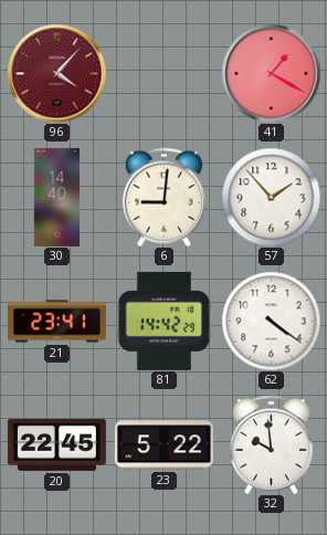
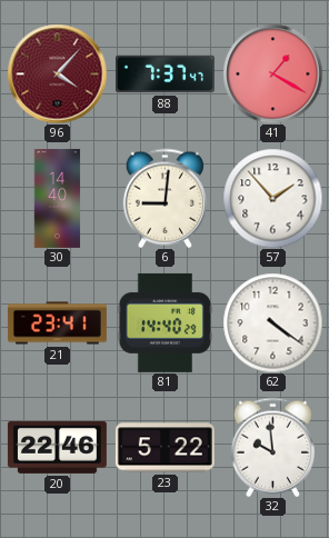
88: none -> 7:37
81: 14:42 -> 14:40
20: 22:45 -> 22:46
